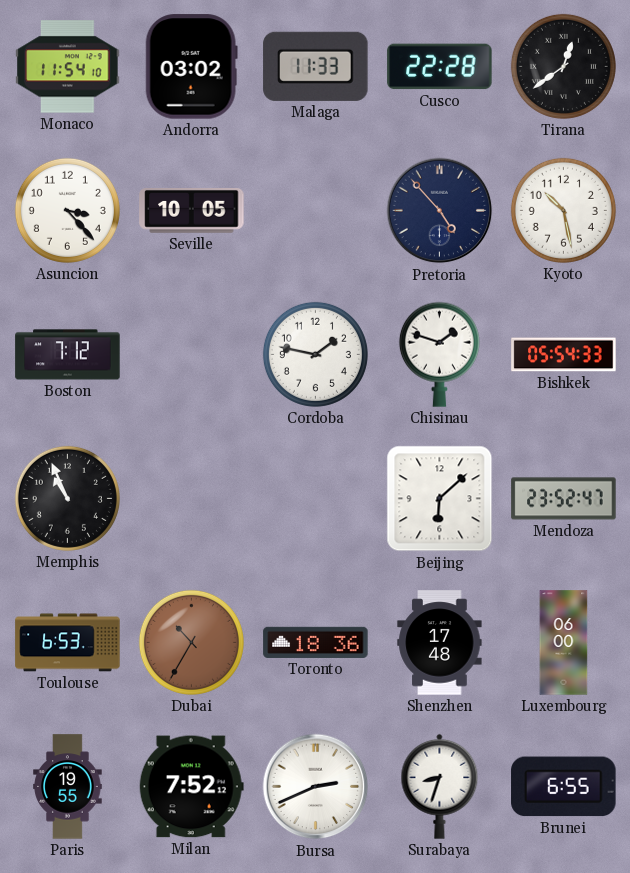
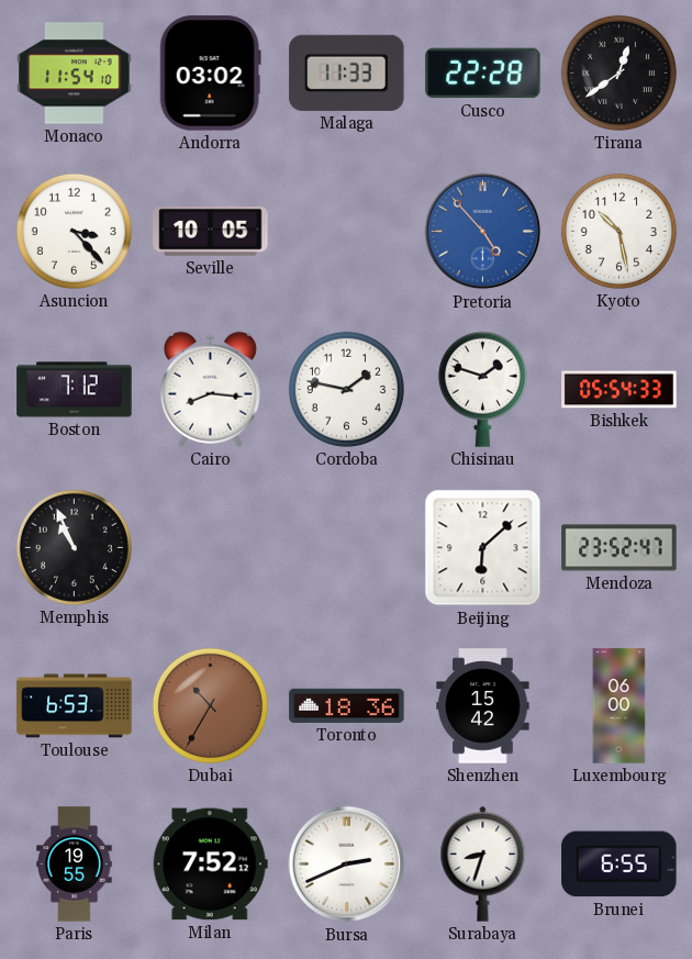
Pretoria dial: navy -> blue
Cairo: none -> 8:16
Shenzhen: 17:48 -> 15:42
